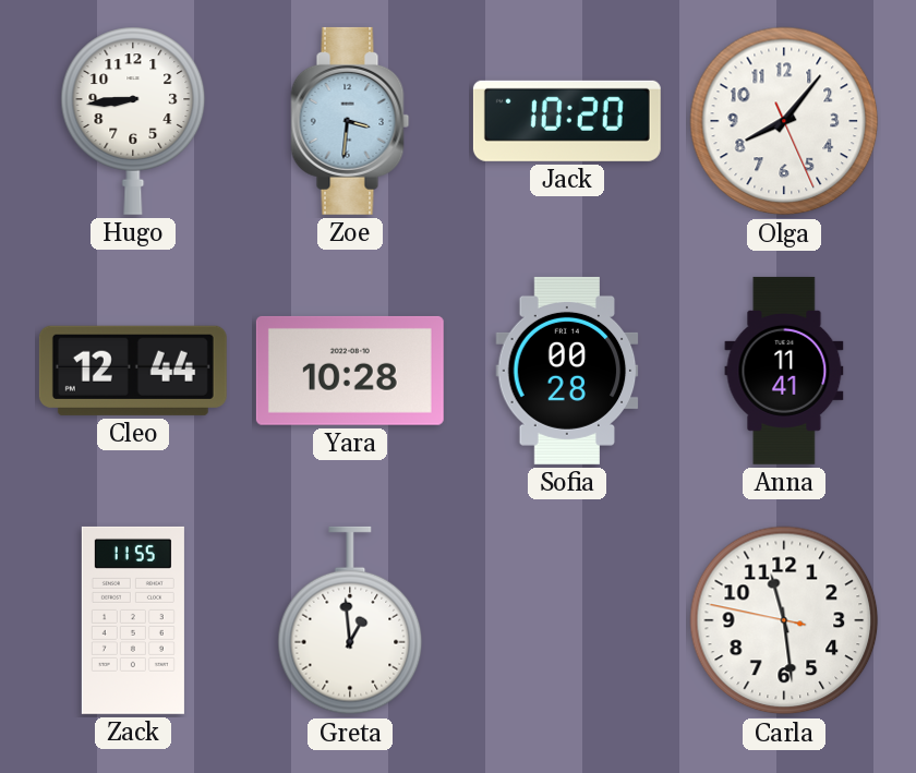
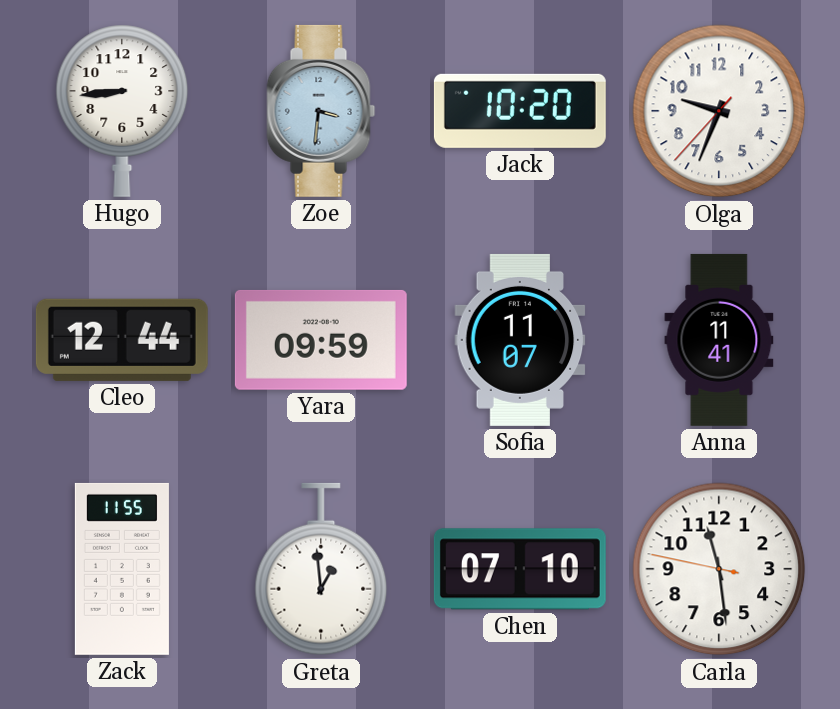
Olga: 8:06 -> 9:33
Yara: 10:28 -> 09:59
Sofia: 00:28 -> 11:07
Chen: none -> 07:10
